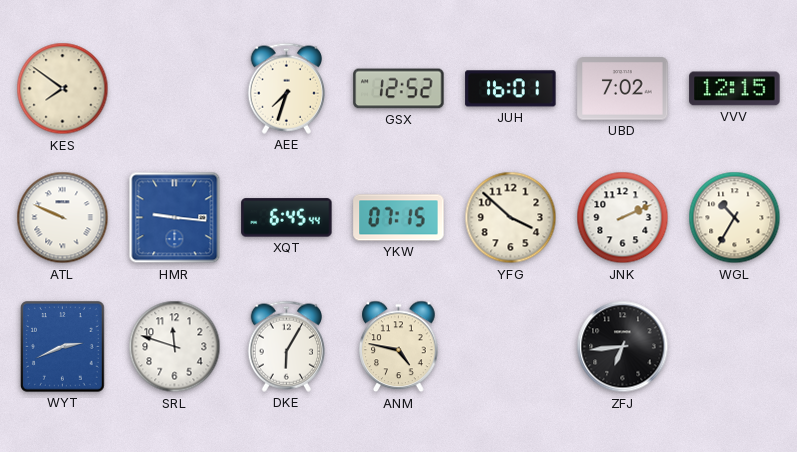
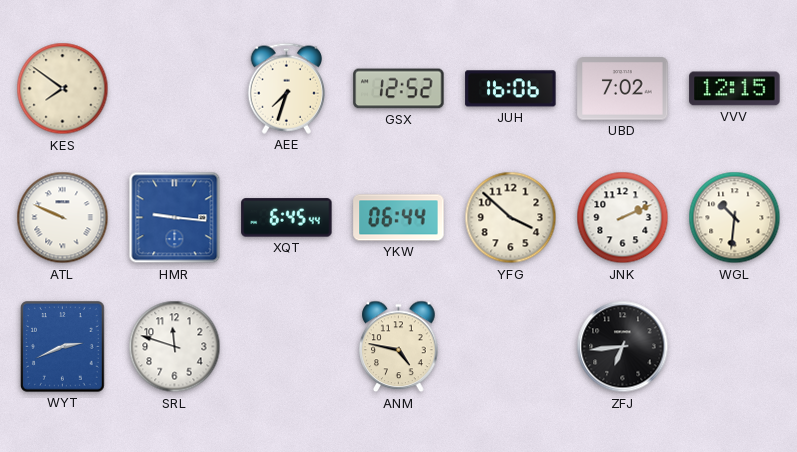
JUH: 16:01 -> 16:06
YKW: 07:15 -> 06:44
WGL: 10:35 -> 10:31
DKE: 6:05 -> none
